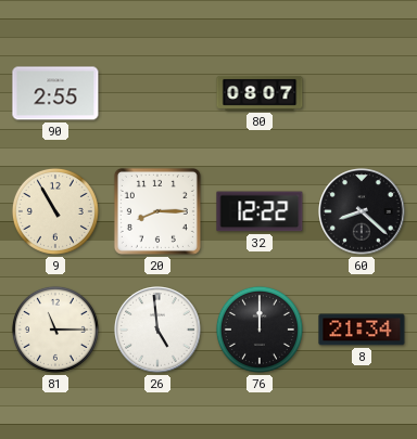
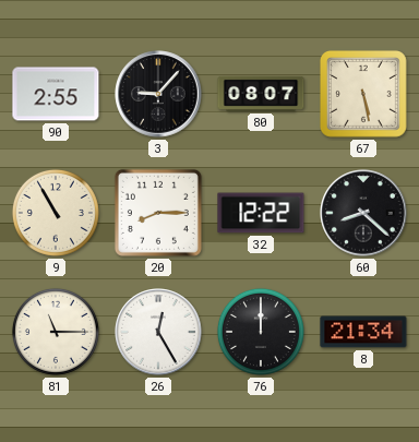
3: none -> 9:07
67: none -> 5:28
26: 4:59 -> 12:25
